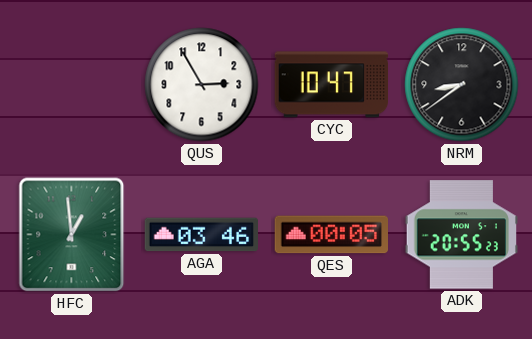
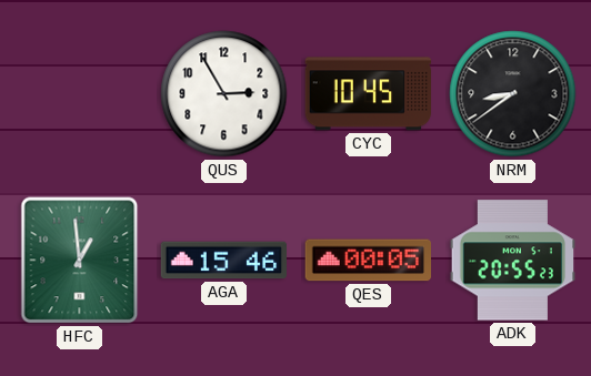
CYC: 10:47 -> 10:45
AGA: 03:46 -> 15:46
